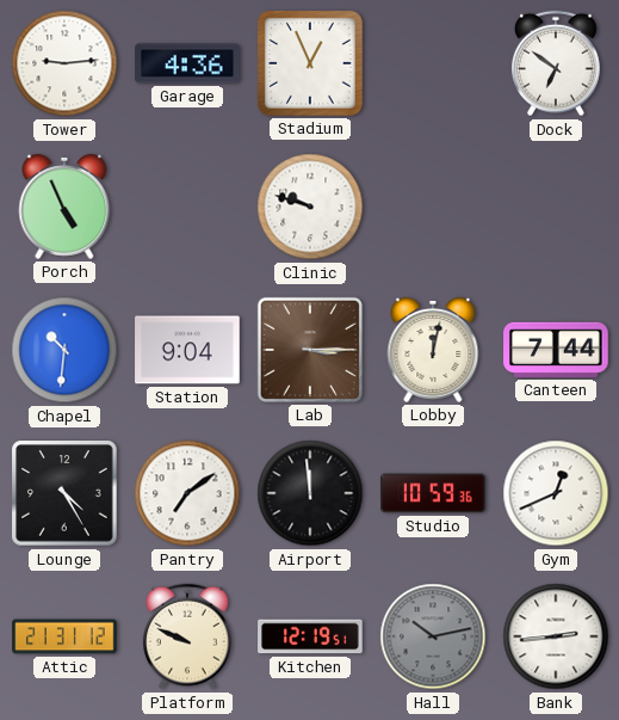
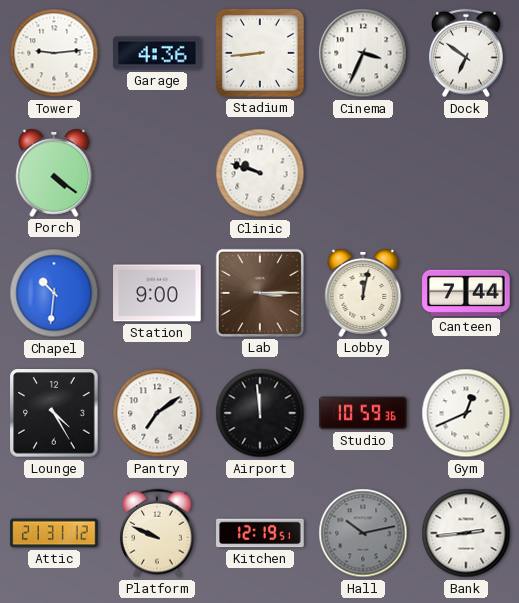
Stadium: 12:56 -> 8:44
Cinema: none -> 3:34
Porch: 4:56 -> 4:21
Station: 9:04 -> 9:00
